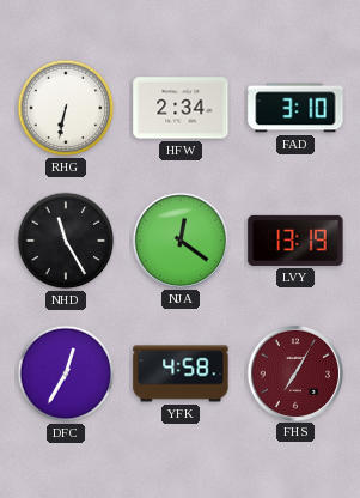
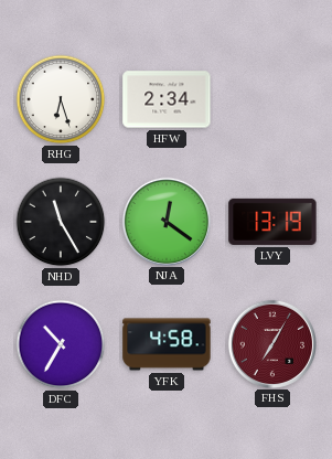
RHG: 6:32 -> 6:27
FAD: 3:10 -> none
DFC: 12:35 -> 10:35
